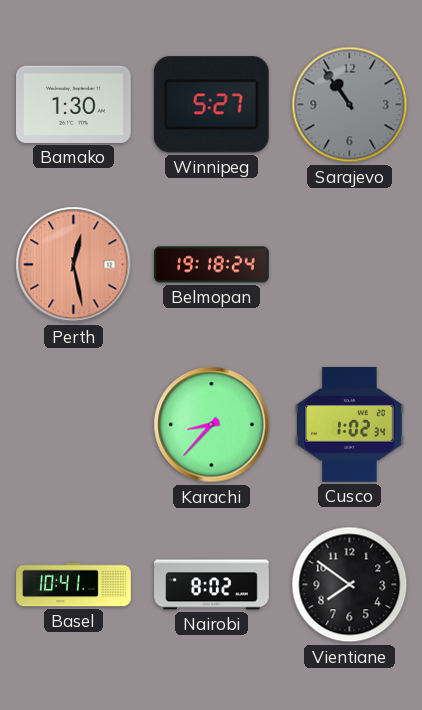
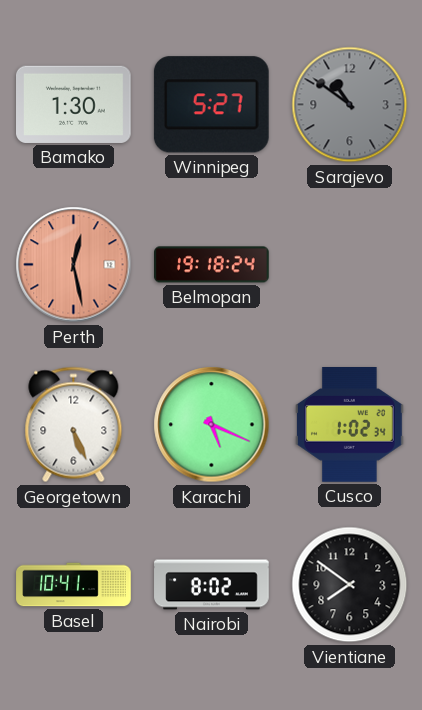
Sarajevo: 10:54 -> 10:51
Georgetown: none -> 5:26
Karachi: 8:37 -> 5:19
